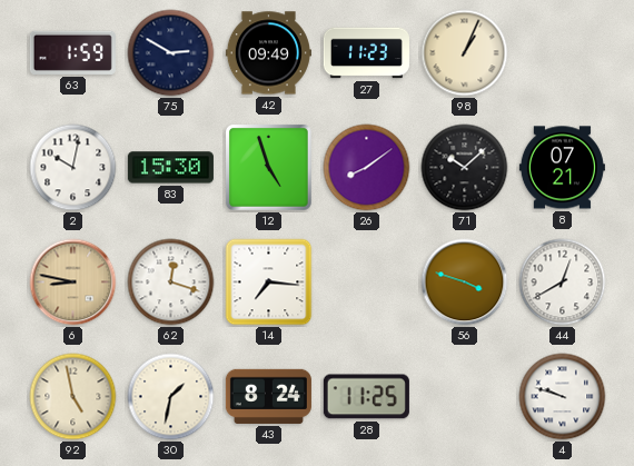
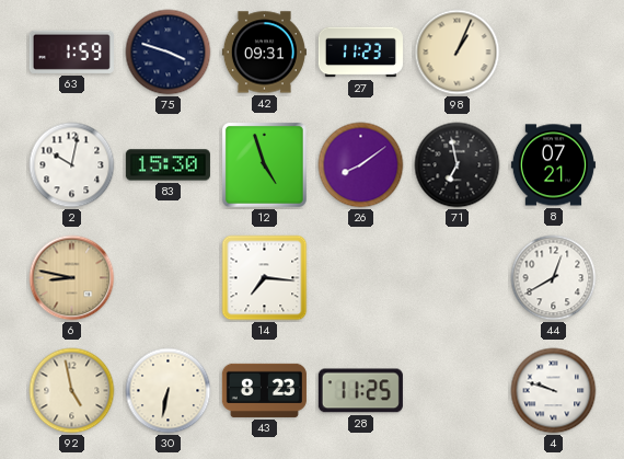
75: 2:50 -> 3:48
42: 09:49 -> 09:31
71: 10:08 -> 6:58
62: 12:18 -> none
56: 3:48 -> none
30: 1:32 -> 6:32
43: 8:24 -> 8:23
